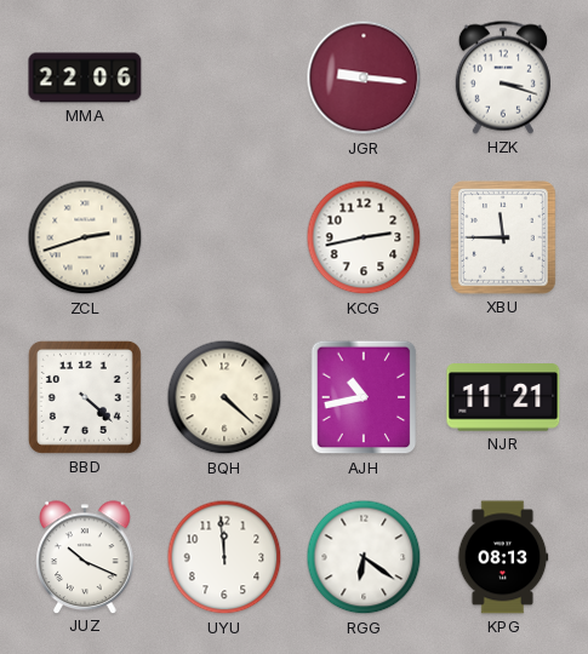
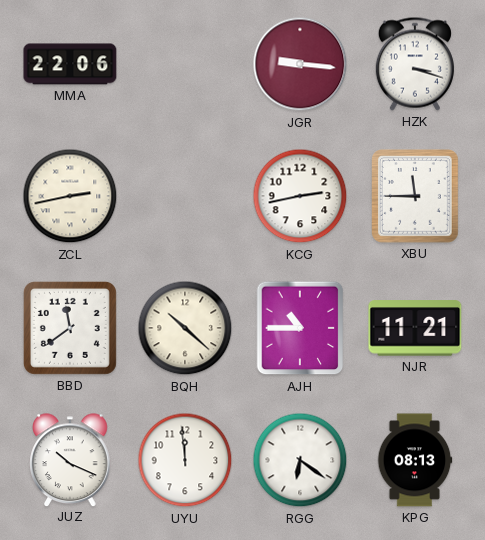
ZCL: 2:42 -> 2:43
BBD: 4:22 -> 11:39
BQH: 4:22 -> 10:22
AJH: 10:43 -> 10:45
